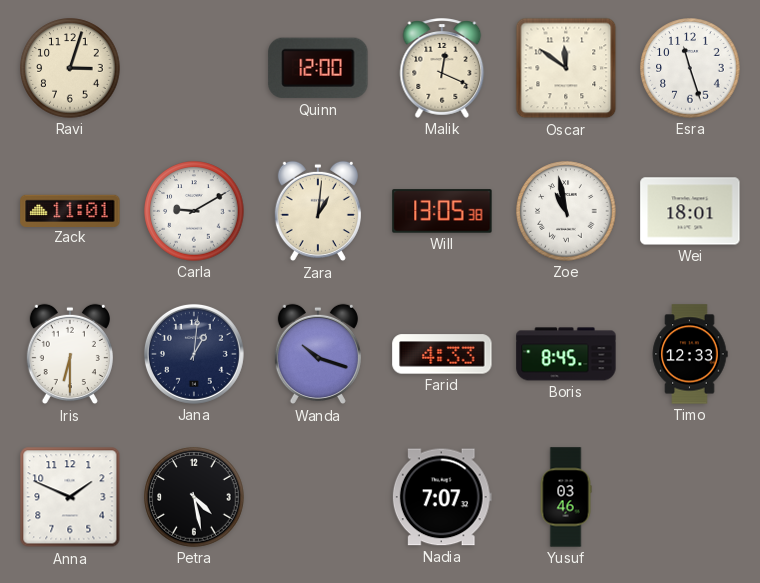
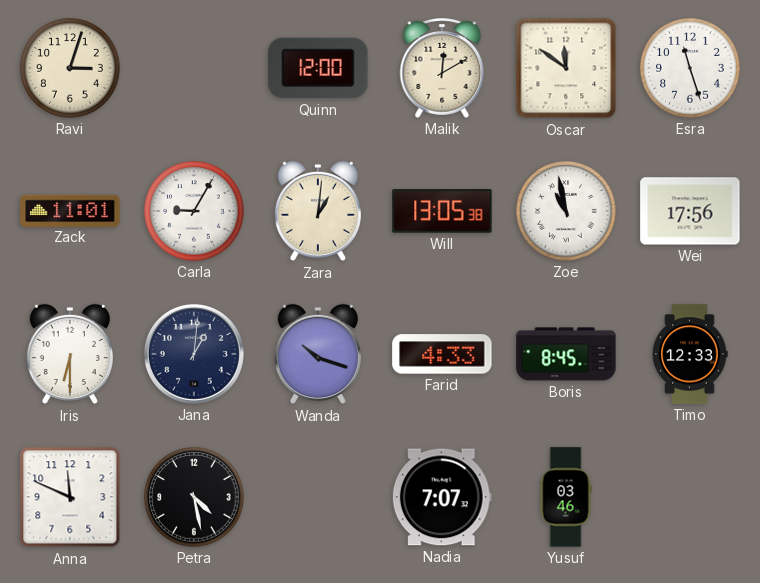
Malik: 12:19 -> 12:10
Carla: 9:10 -> 9:05
Wei: 18:01 -> 17:56
Anna: 1:49 -> 11:49
